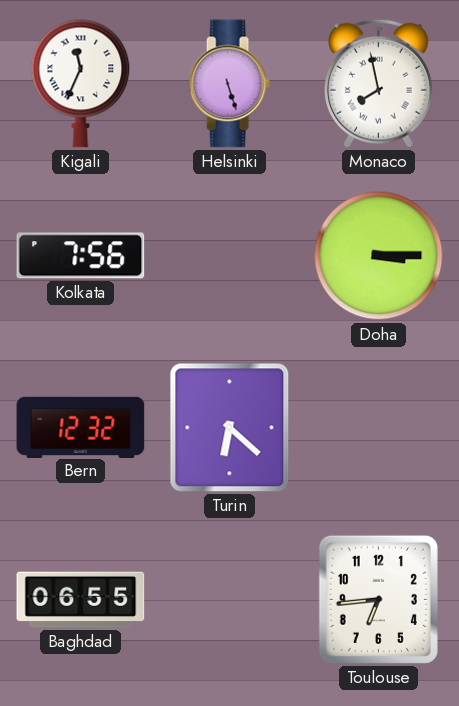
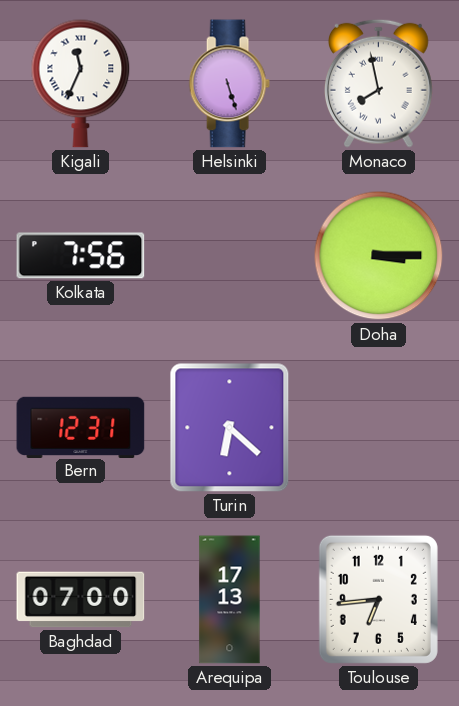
Bern: 12:32 -> 12:31
Baghdad: 06:55 -> 07:00
Arequipa: none -> 17:13
